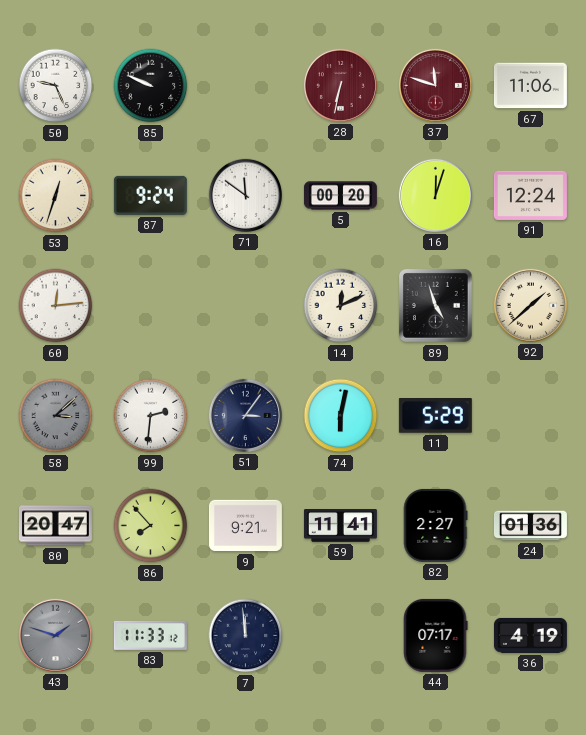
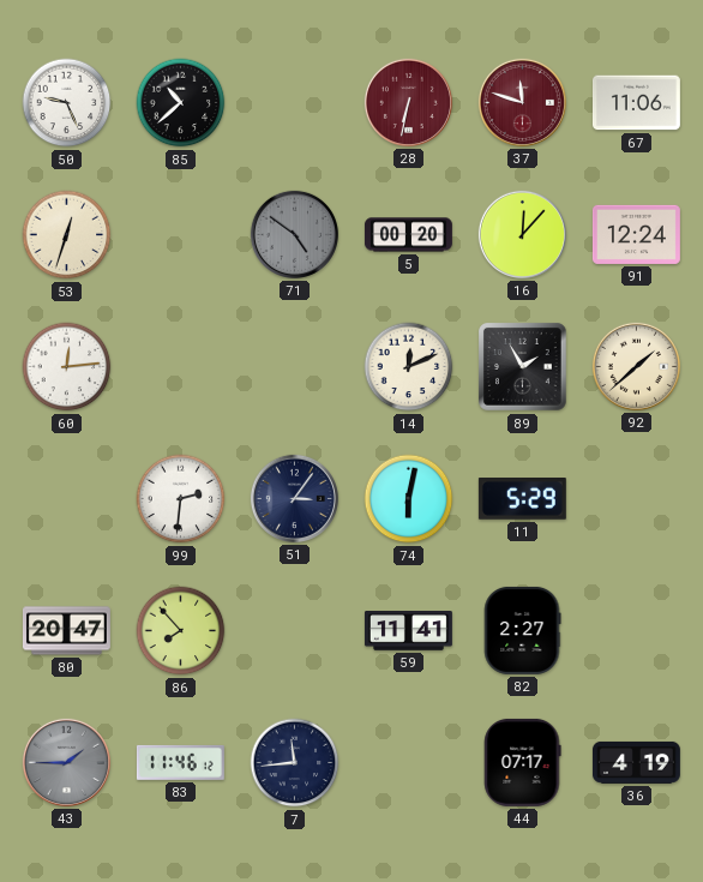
85: 9:49 -> 10:38
87: 9:24 -> none
71: 11:51 -> 4:51
71 dial: white -> grey
16: 12:03 -> 12:07
89: 4:57 -> 1:55
58: 3:08 -> none
9: 9:21 -> none
24: 01:36 -> none
43: 1:48 -> 1:45
83: 11:33 -> 11:46
7: 11:59 -> 11:44
